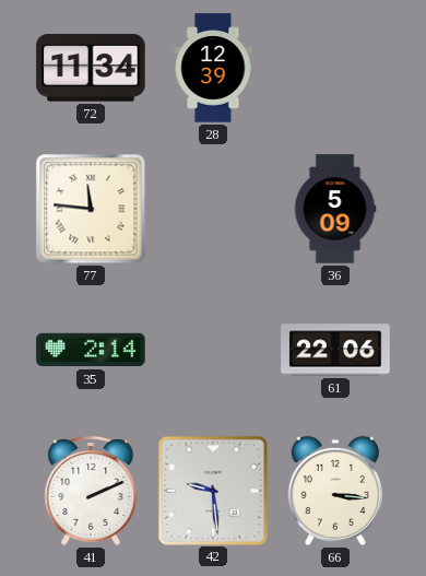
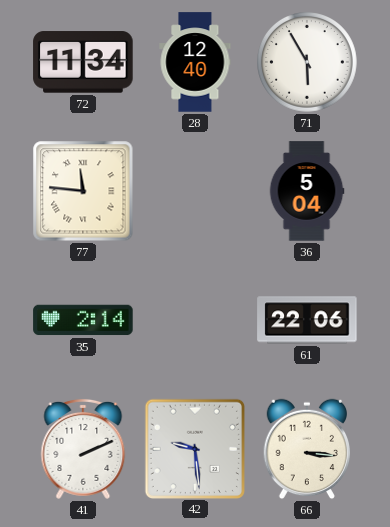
28: 12:39 -> 12:40
71: none -> 5:55
36: 5:09 -> 5:04
